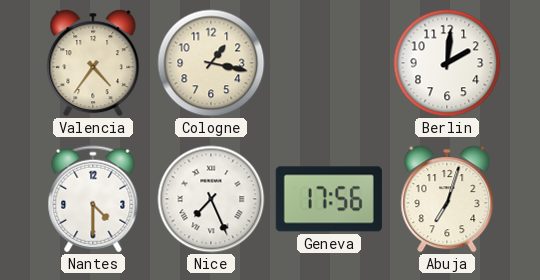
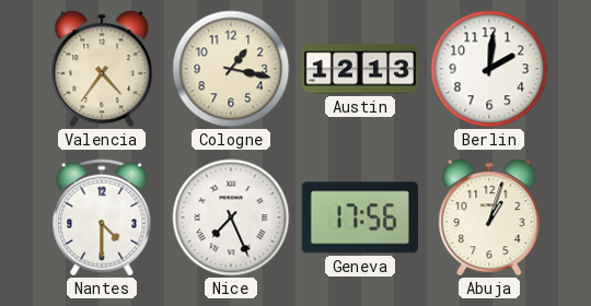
Austin: none -> 12:13
Abuja: 7:03 -> 1:03
